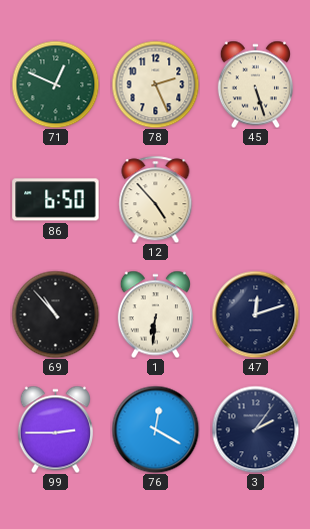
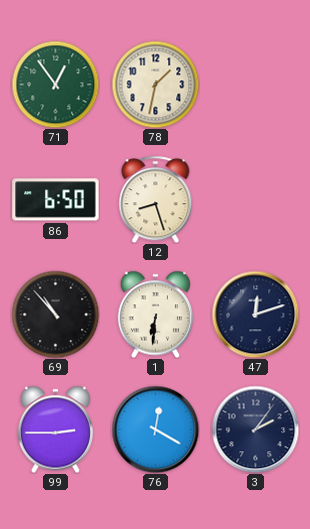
71: 12:49 -> 12:54
78: 2:26 -> 1:32
45: 5:27 -> none
12: 4:53 -> 8:27
